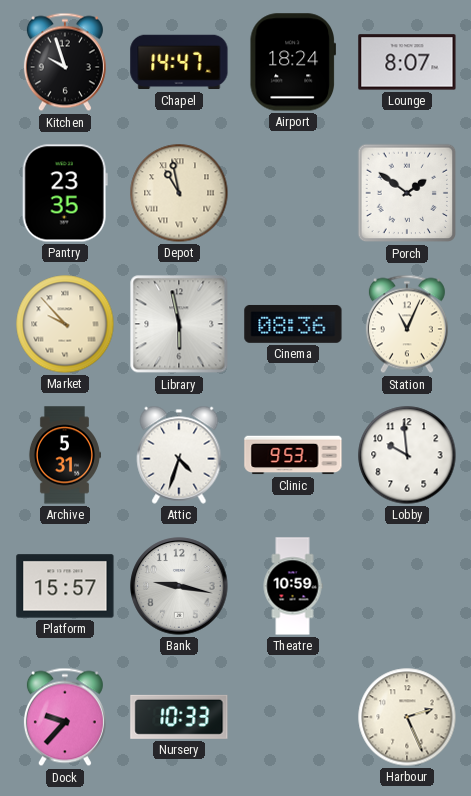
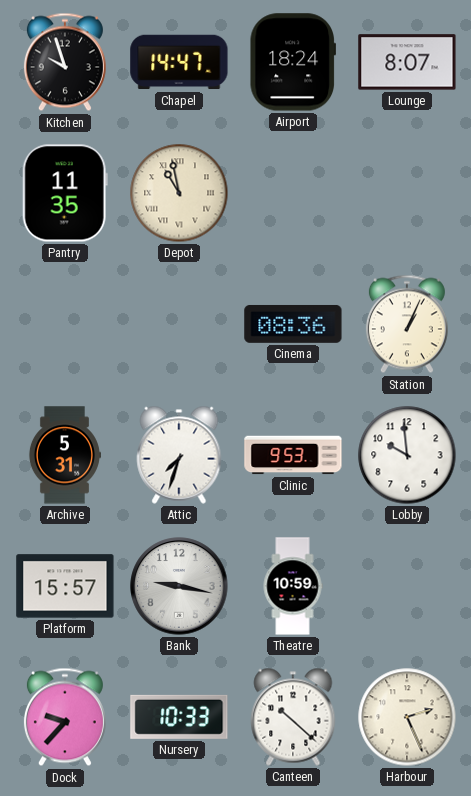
Pantry: 23:35 -> 11:35
Porch: 1:51 -> none
Market: 9:53 -> none
Library: 5:58 -> none
Station: 11:04 -> 1:04
Attic: 4:33 -> 7:33
Canteen: none -> 10:22
